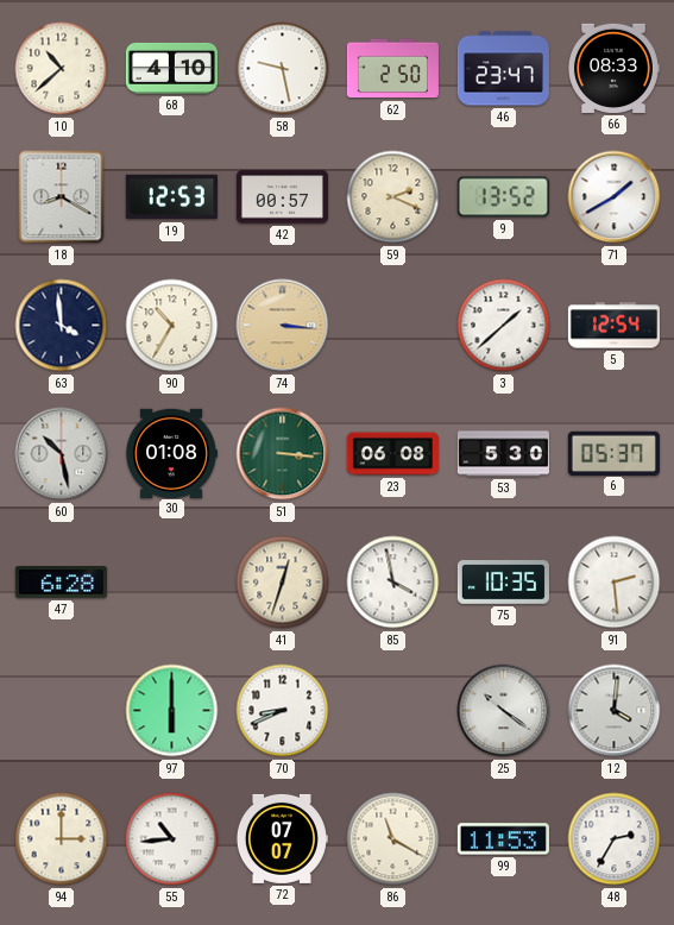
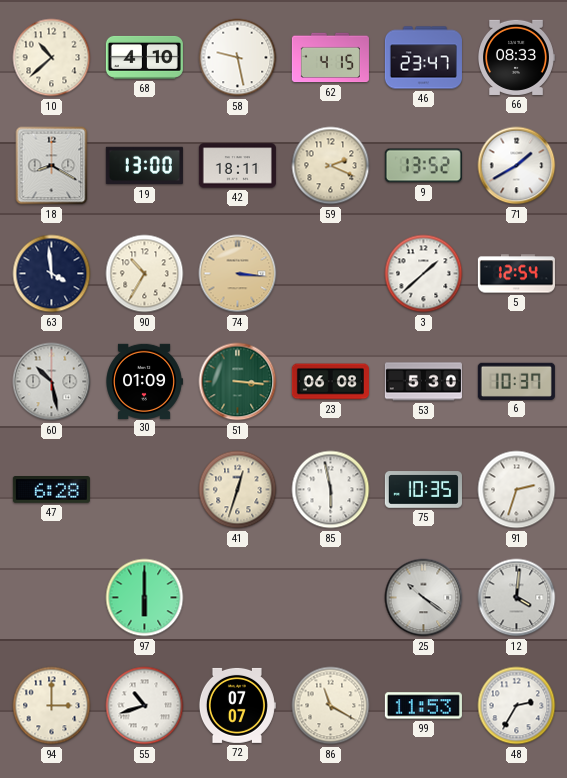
62: 2:50 -> 4:15
19: 12:53 -> 13:00
42: 00:57 -> 18:11
30: 01:08 -> 01:09
6: 05:37 -> 10:37
85: 3:58 -> 5:58
91: 2:29 -> 2:33
70: 8:41 -> none
55: 10:44 -> 10:42
